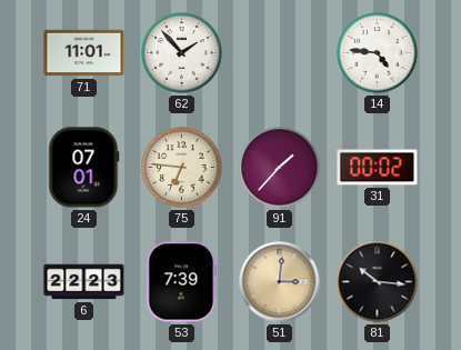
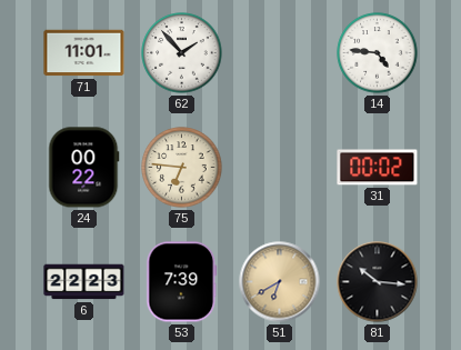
24: 07:01 -> 00:22
91: 1:37 -> none
51: 3:01 -> 6:40
